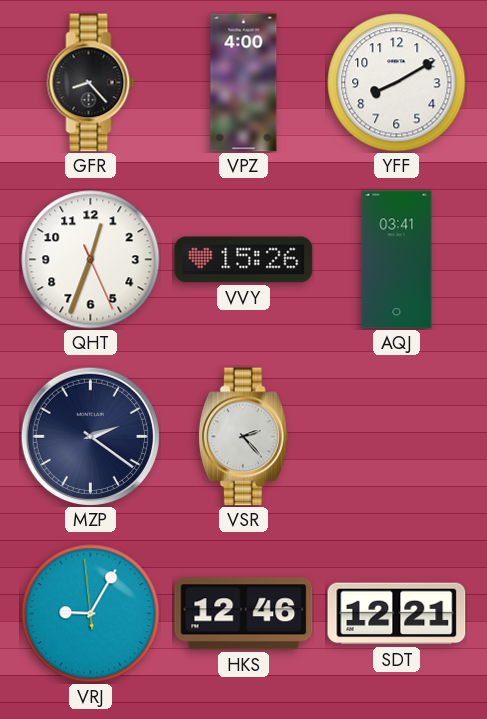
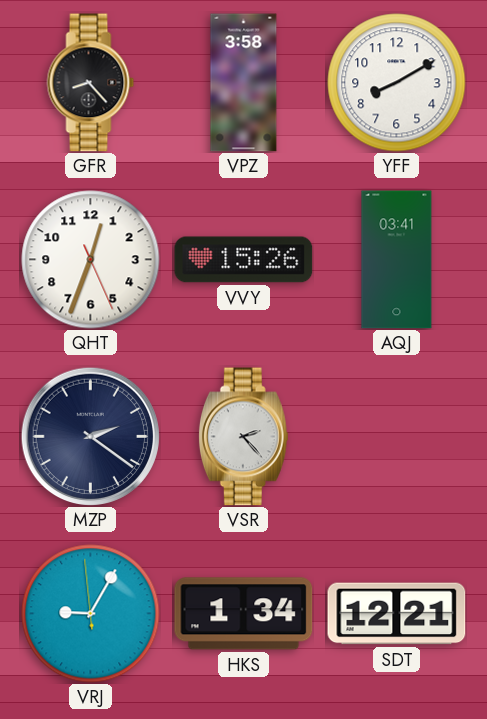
VPZ: 4:00 -> 3:58
HKS: 12:46 -> 1:34
